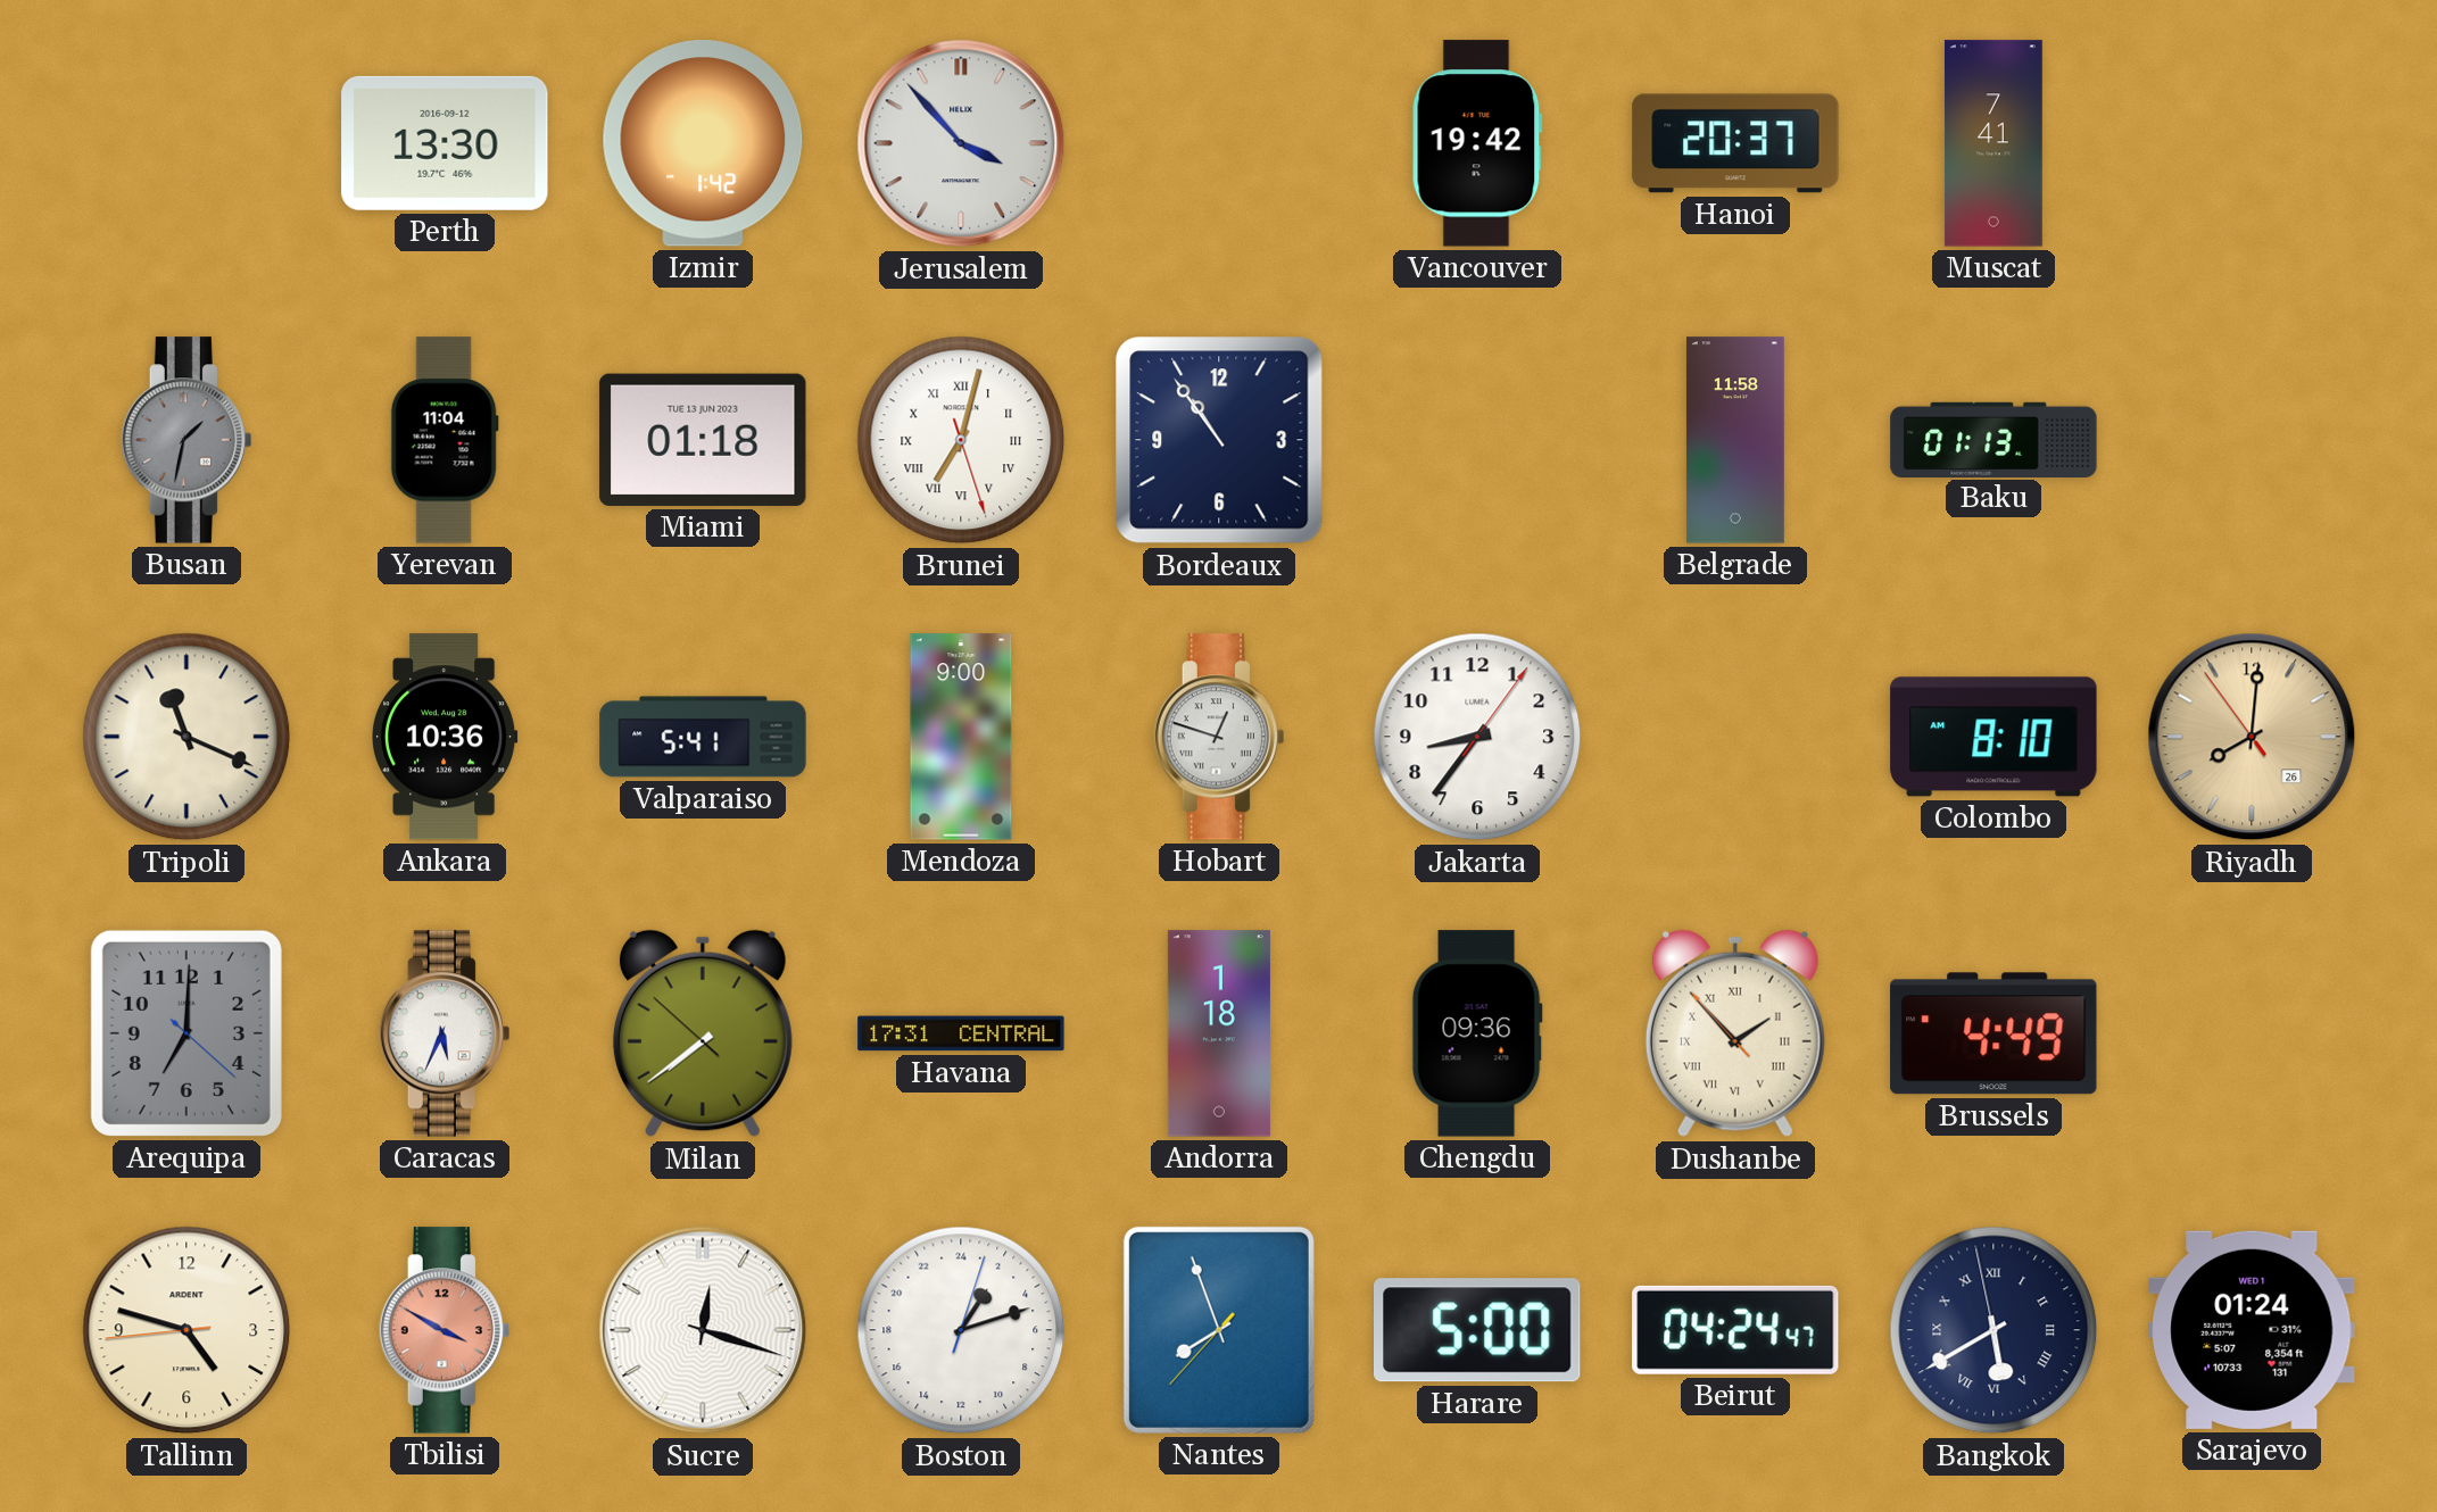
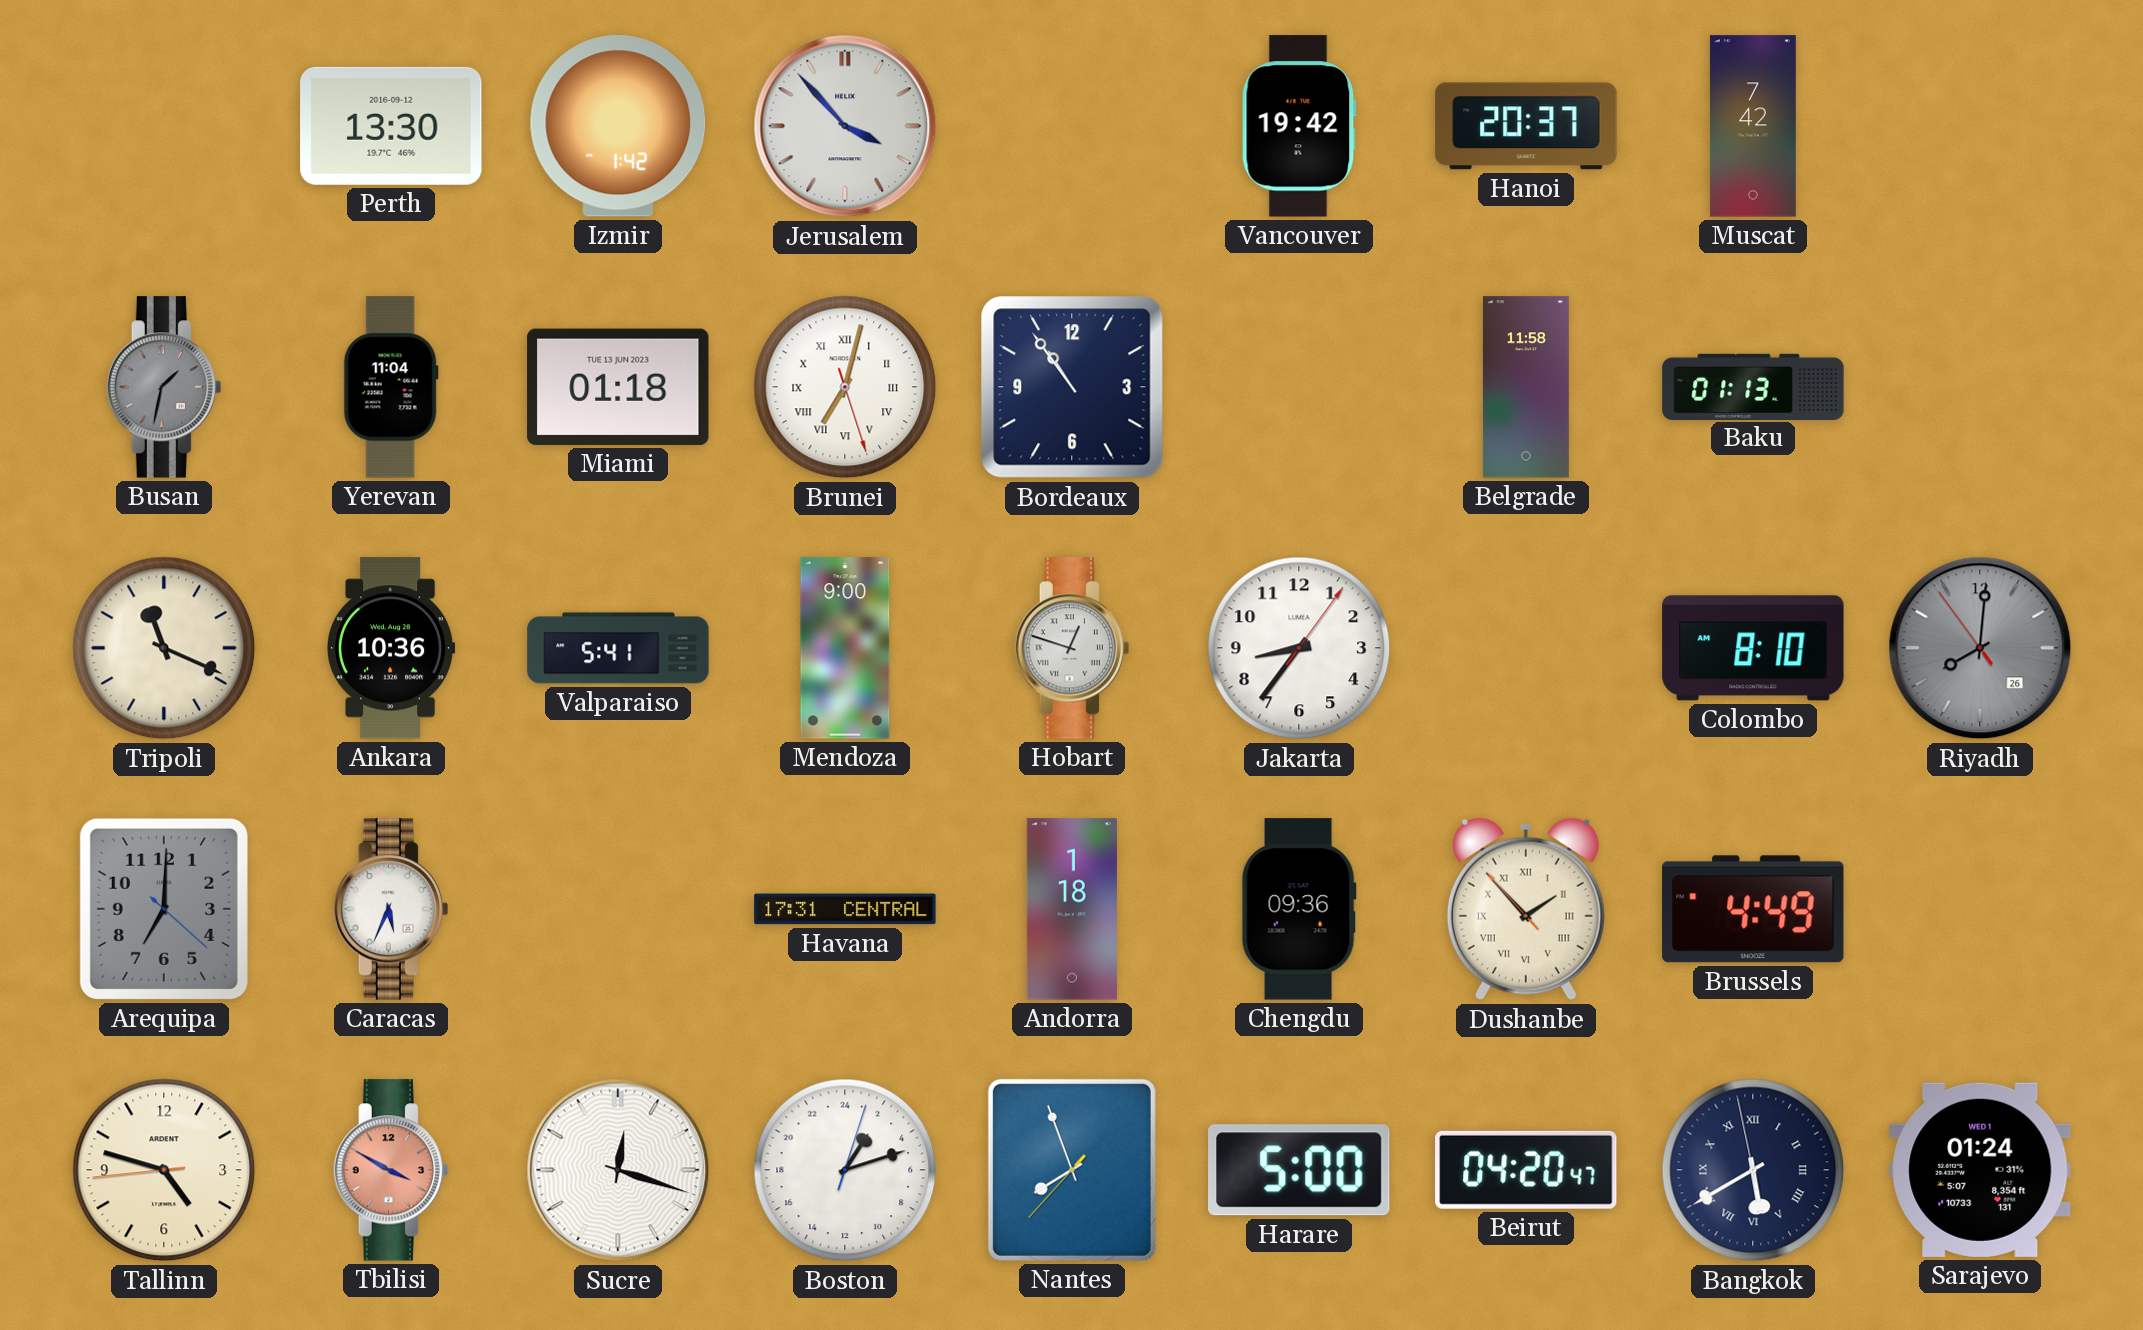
Muscat: 7:41 -> 7:42
Riyadh dial: champagne -> grey
Milan: 7:38 -> none
Beirut: 04:24 -> 04:20
